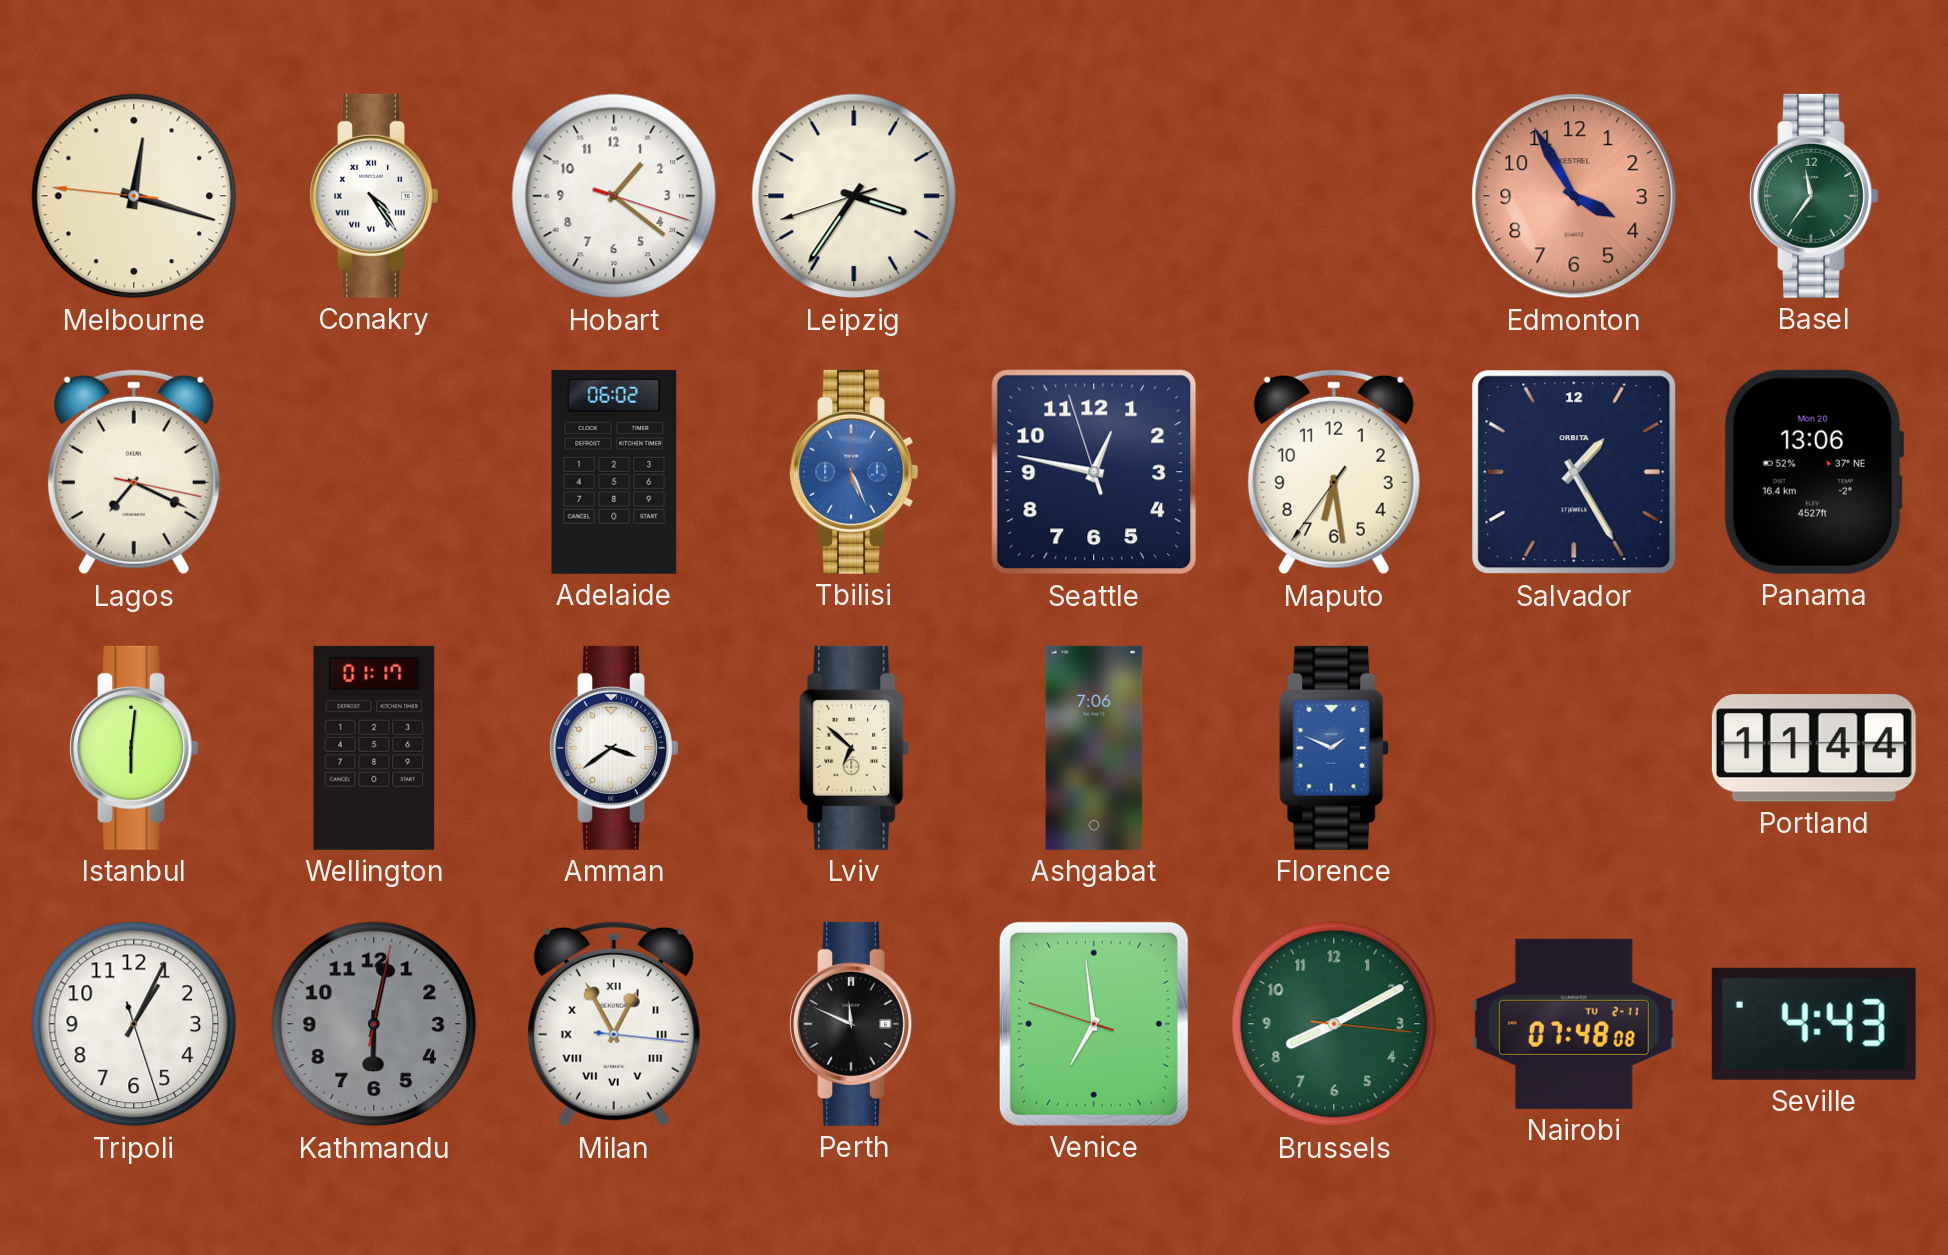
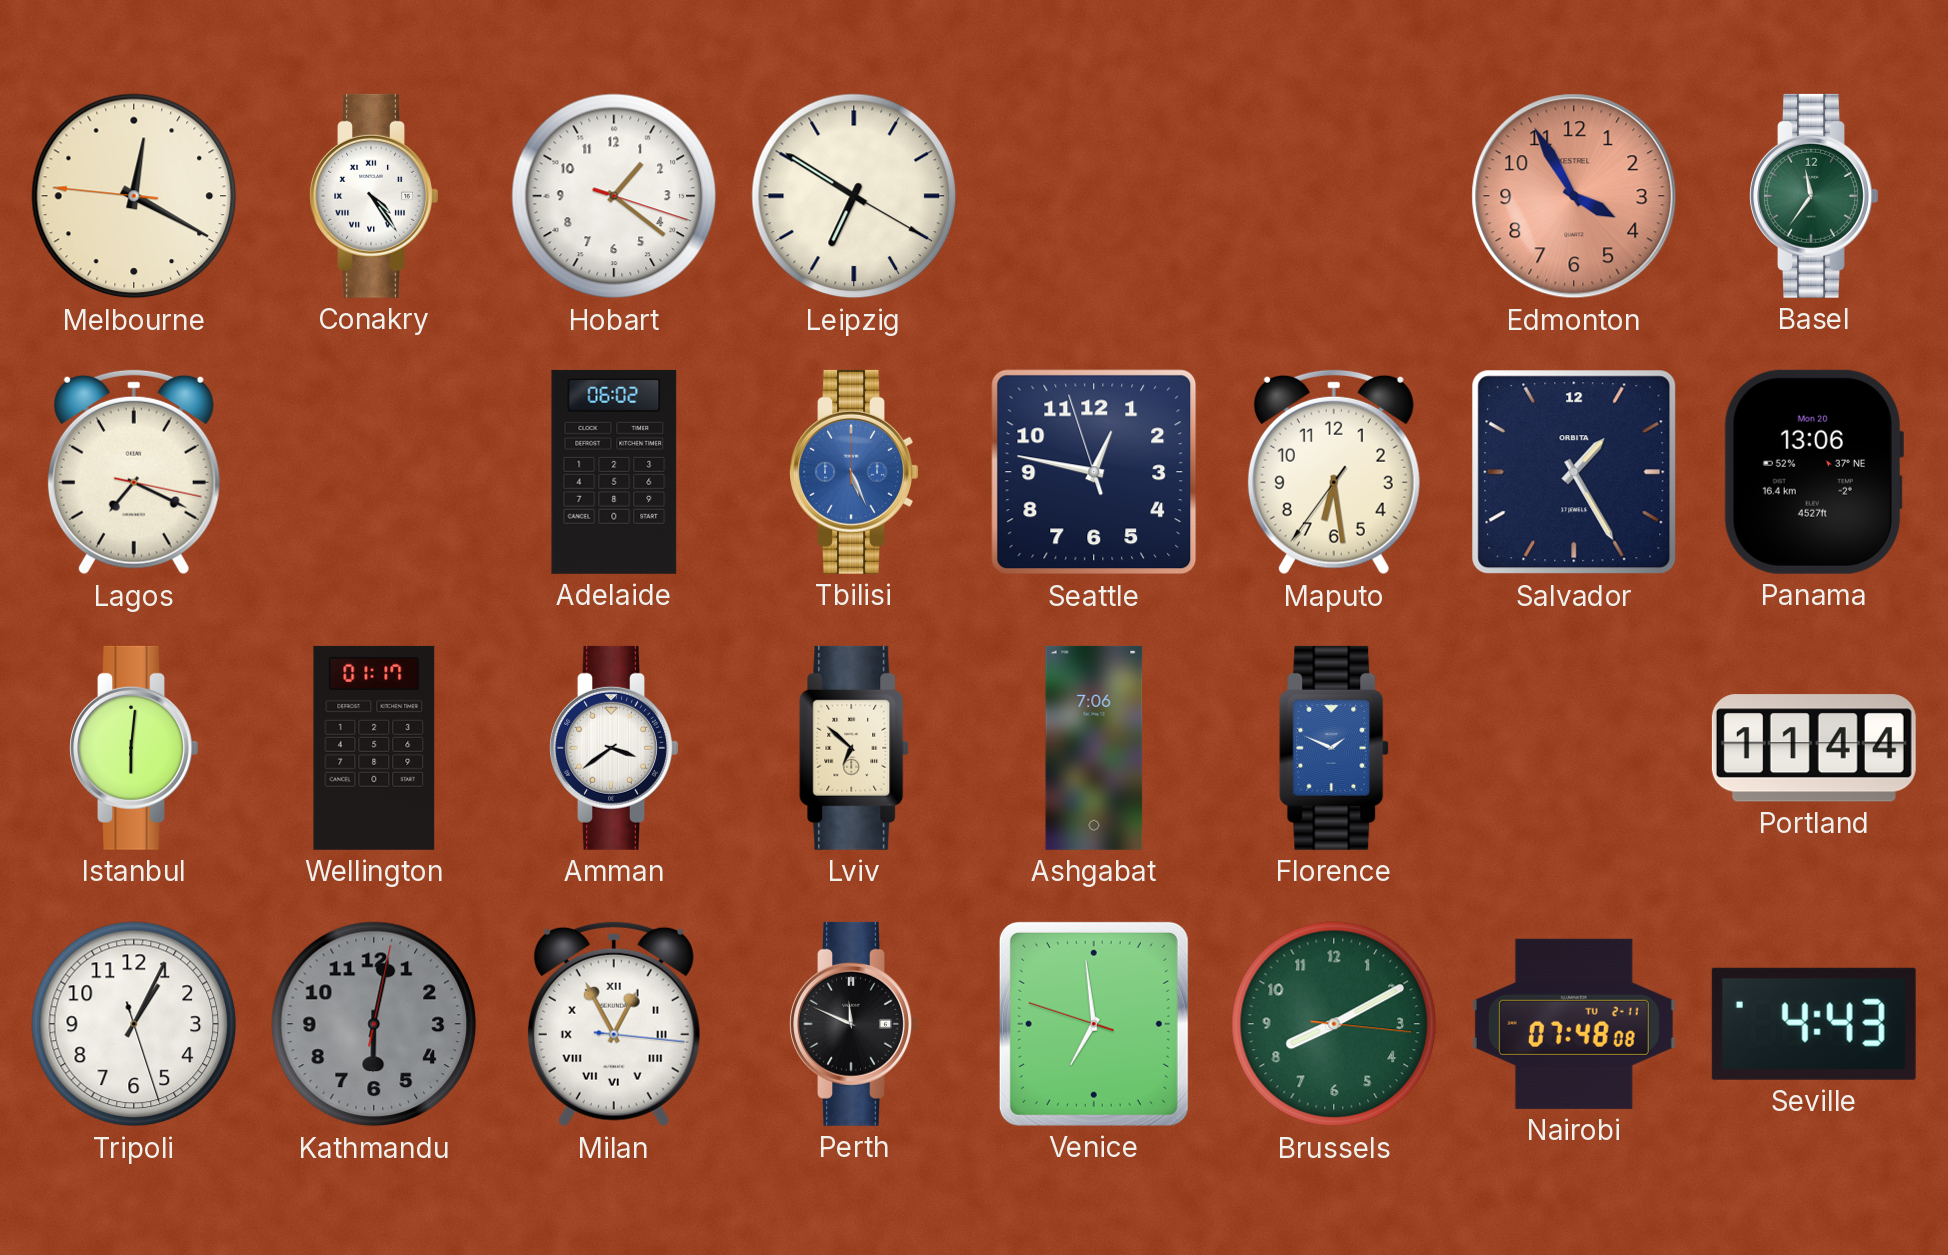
Melbourne: 12:17 -> 12:19
Leipzig: 3:35 -> 6:50
